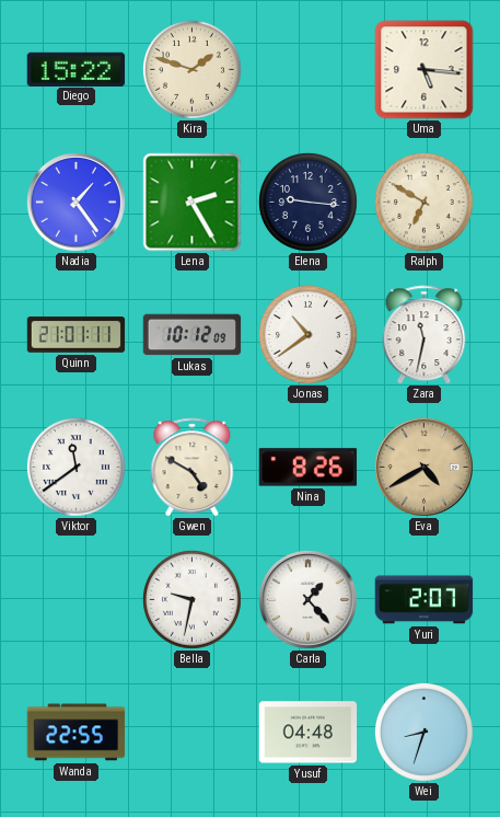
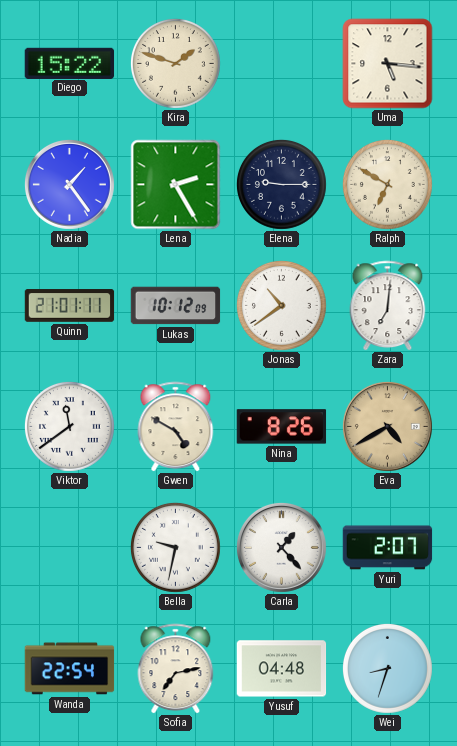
Elena: 9:16 -> 9:15
Zara: 11:32 -> 7:01
Wanda: 22:55 -> 22:54
Sofia: none -> 7:13
